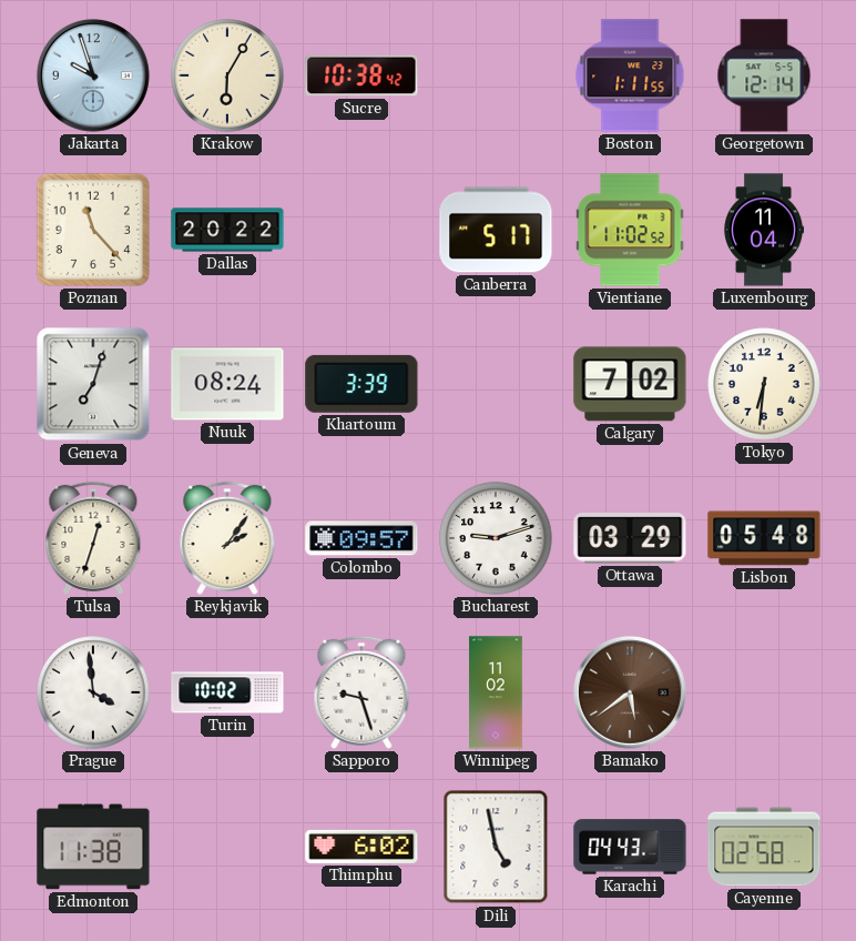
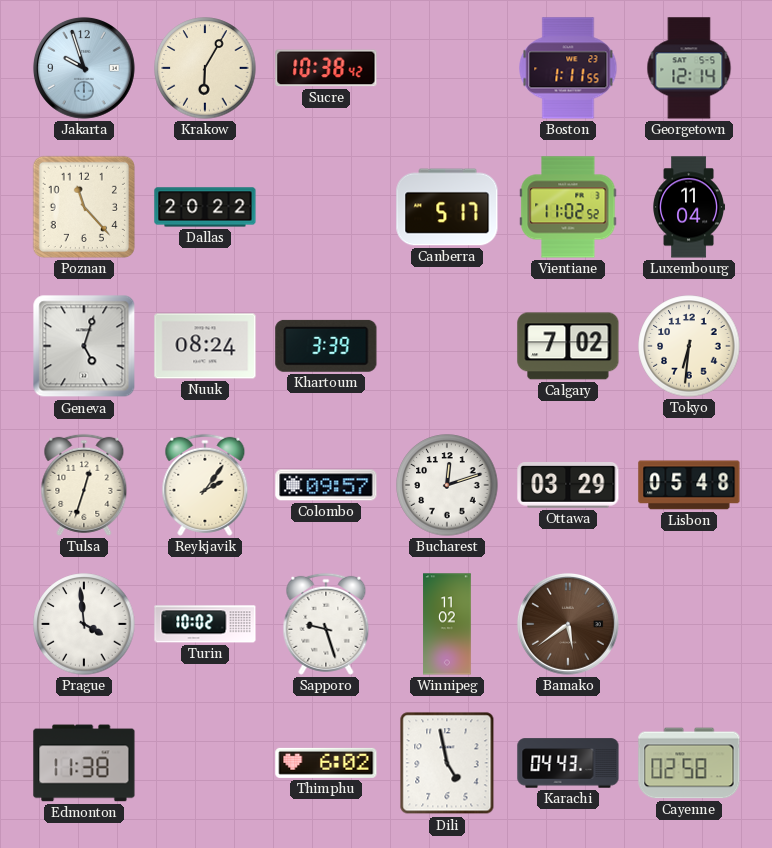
Geneva: 7:03 -> 5:03
Bucharest: 9:12 -> 12:12
